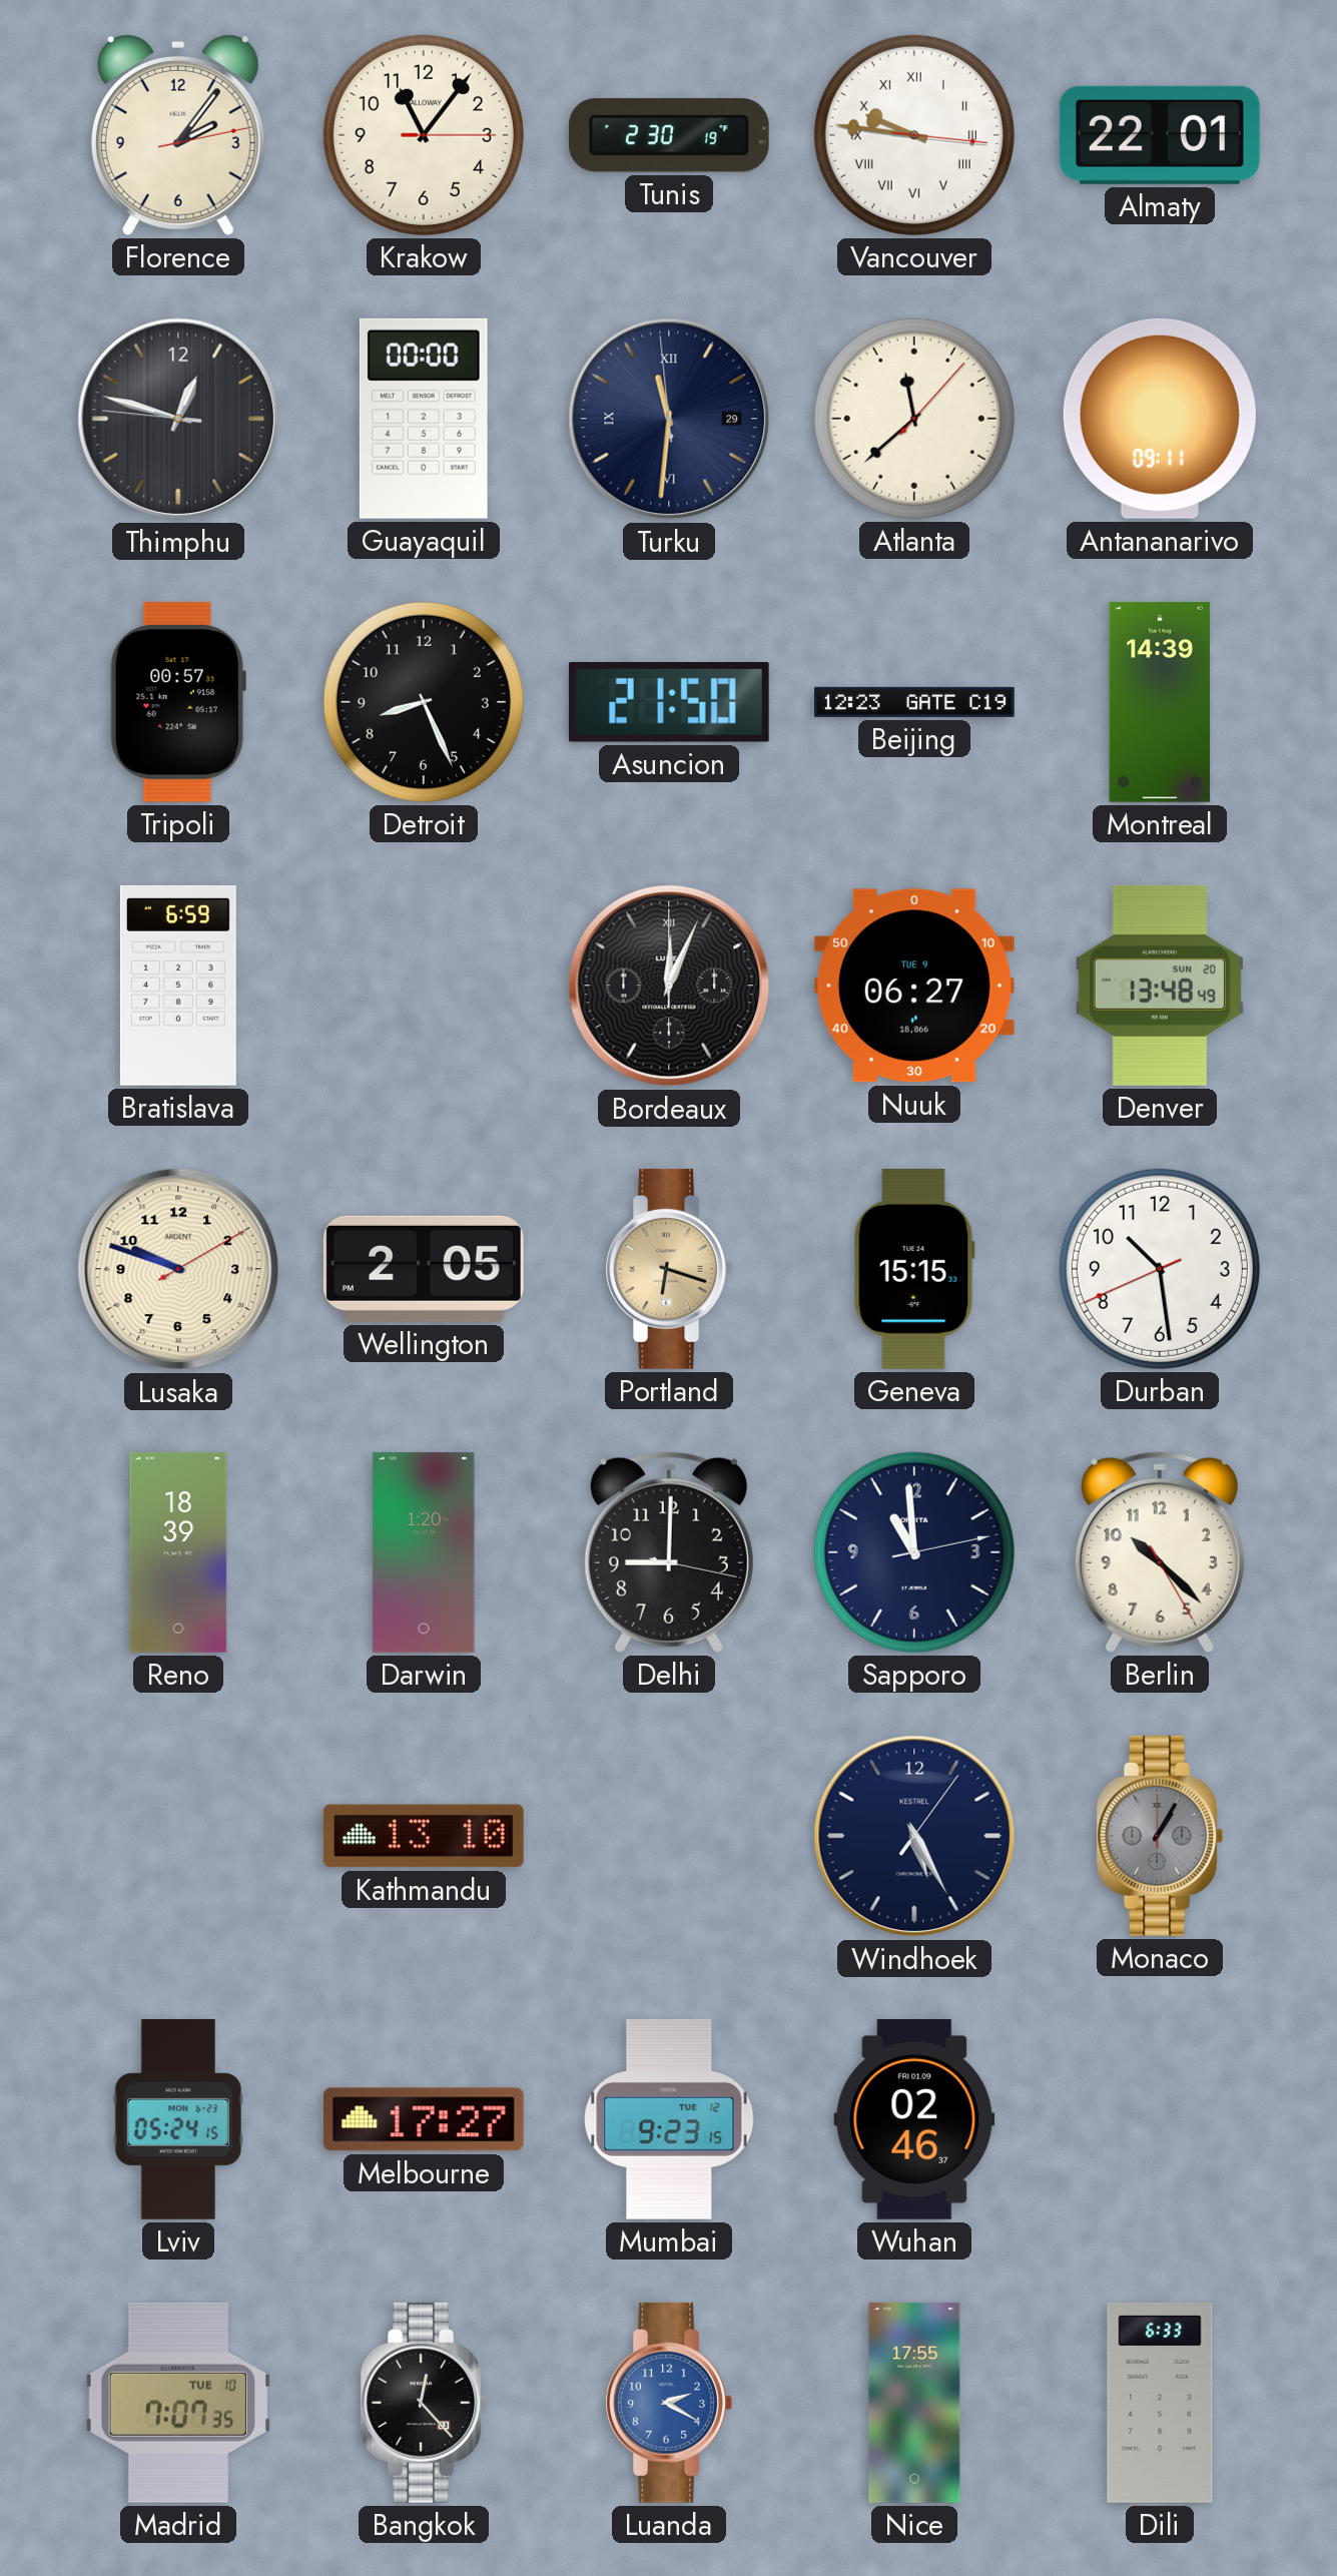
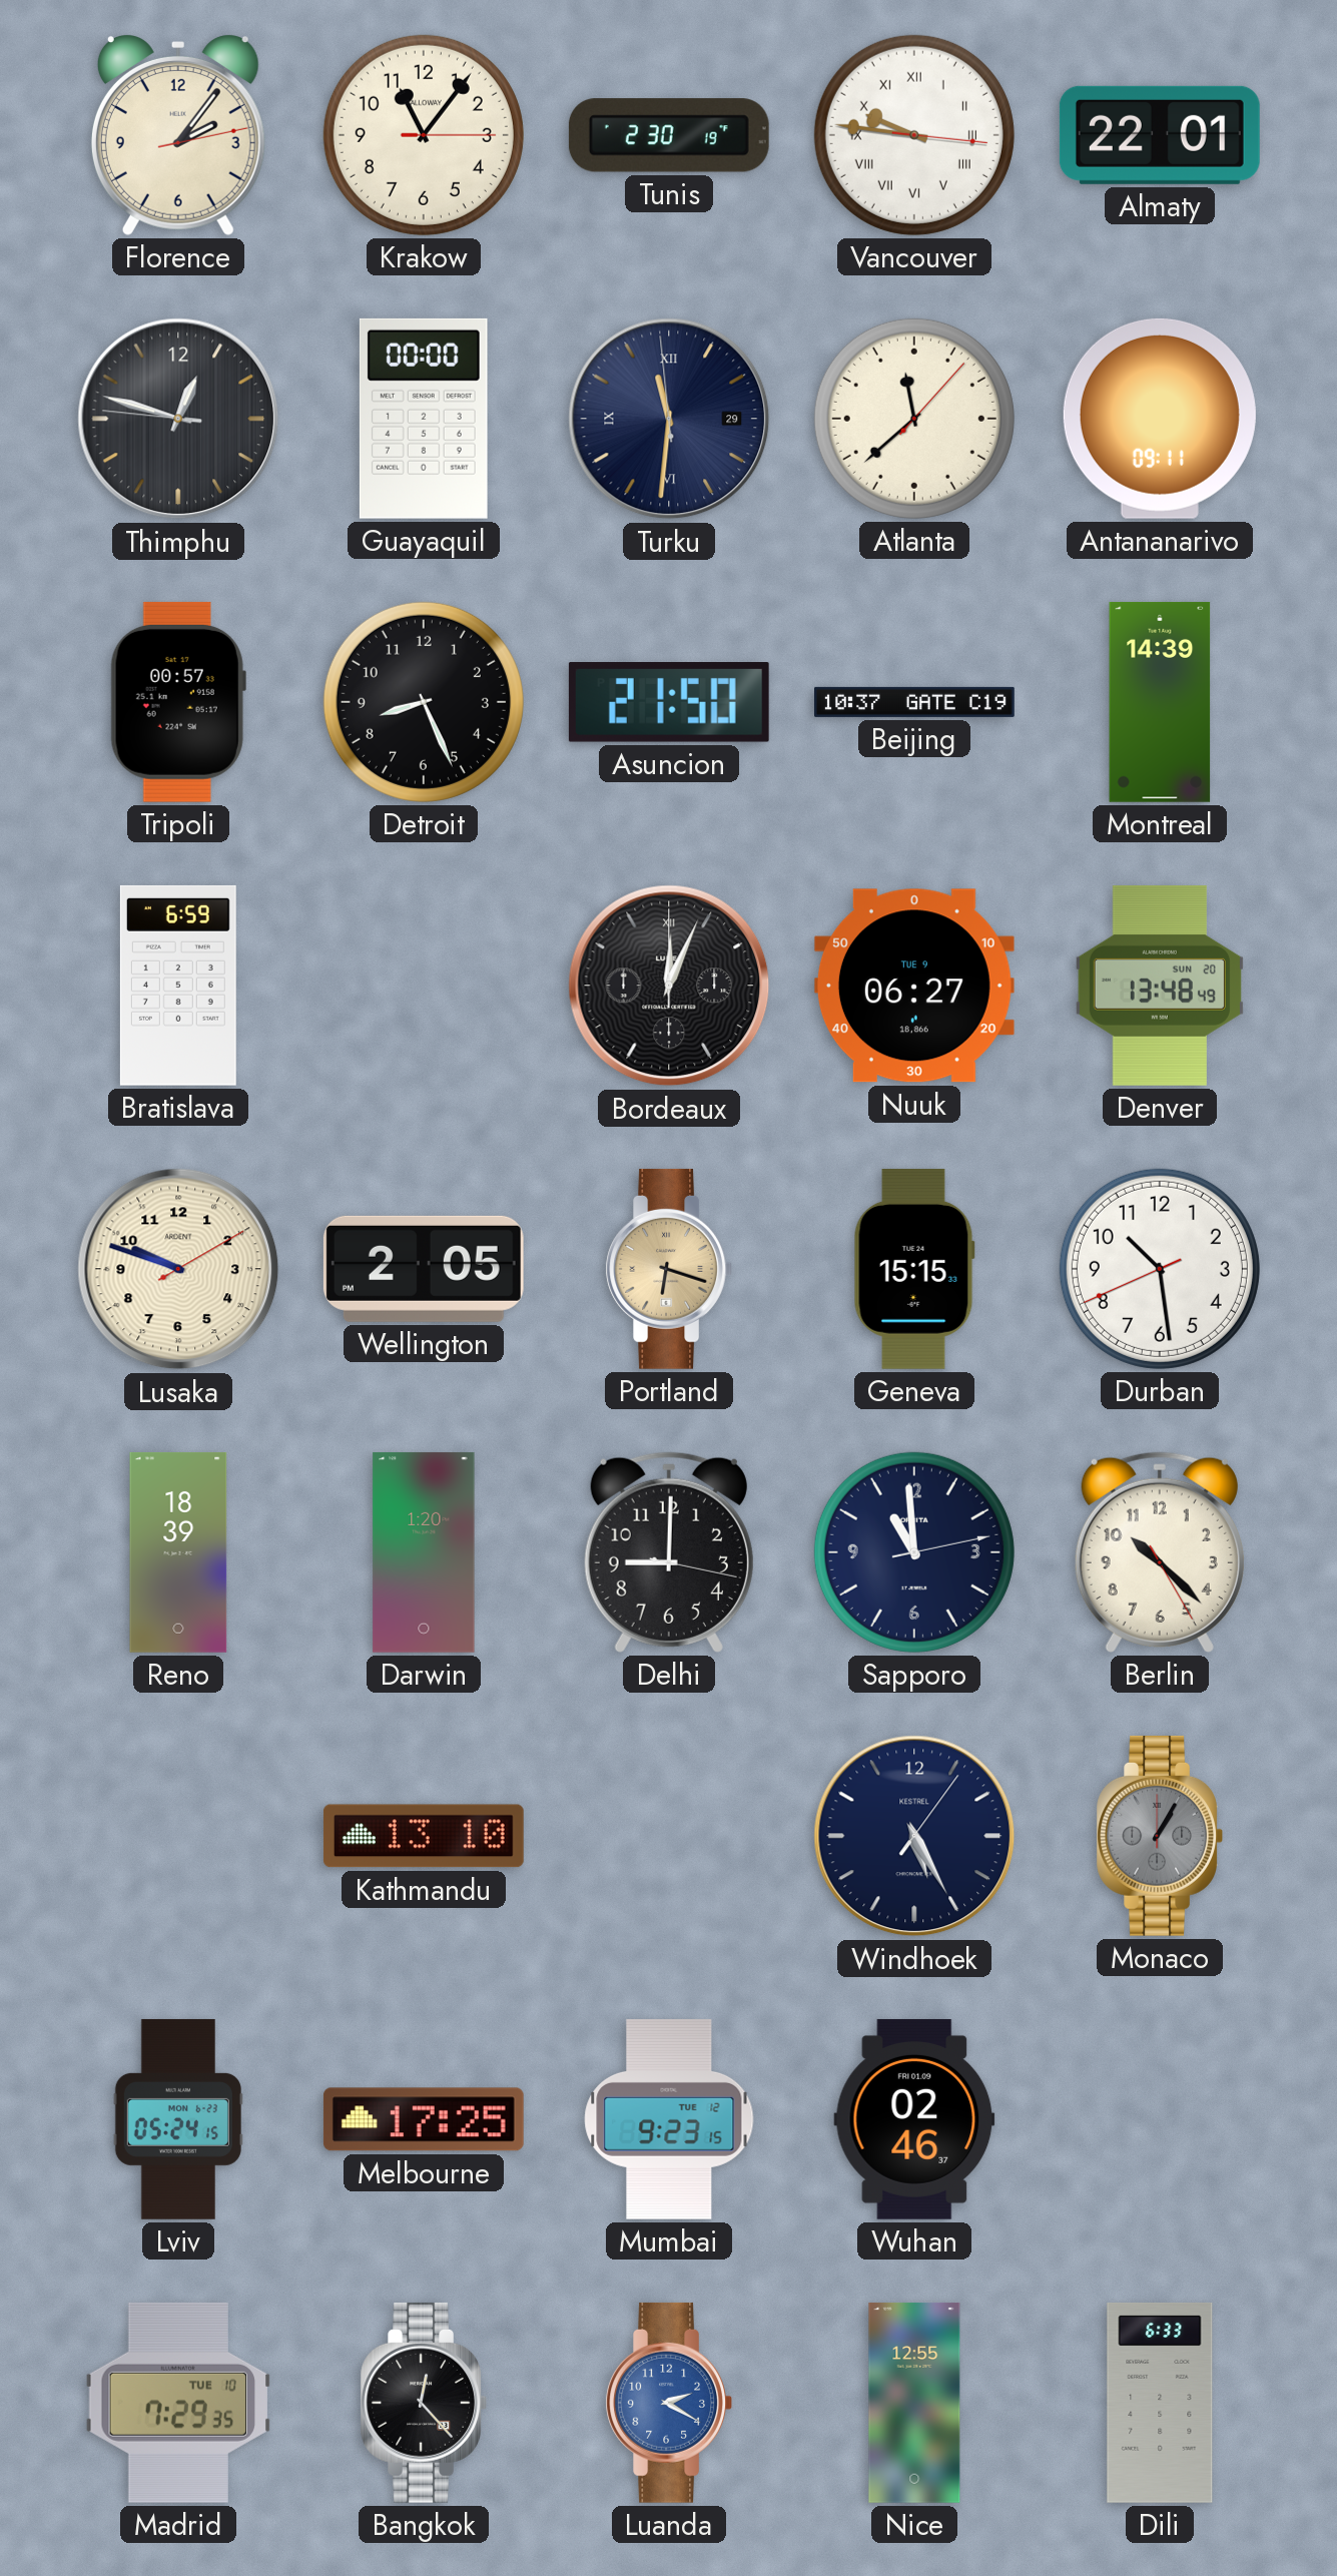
Beijing: 12:23 -> 10:37
Melbourne: 17:27 -> 17:25
Madrid: 7:07 -> 7:29
Nice: 17:55 -> 12:55
